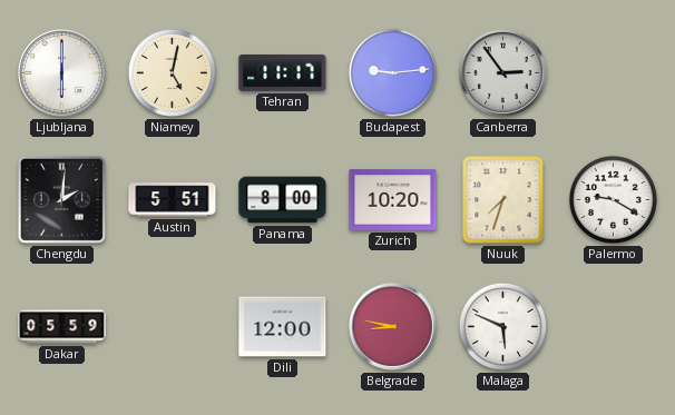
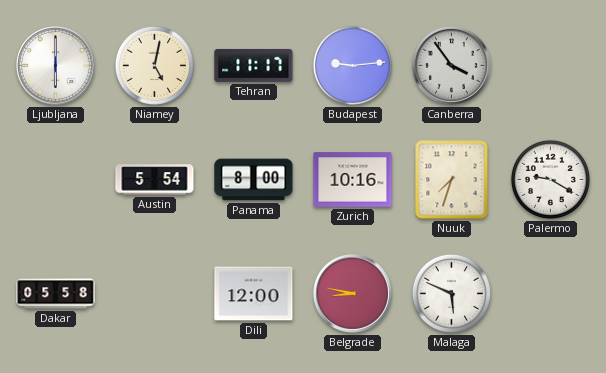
Canberra: 2:54 -> 3:54
Chengdu: 2:01 -> none
Austin: 5:51 -> 5:54
Zurich: 10:20 -> 10:16
Dakar: 05:59 -> 05:58
